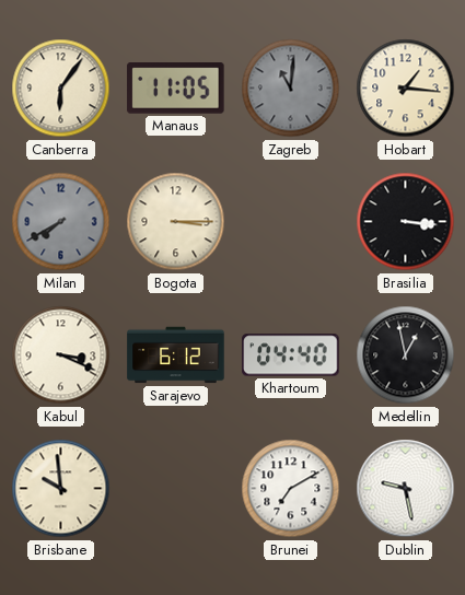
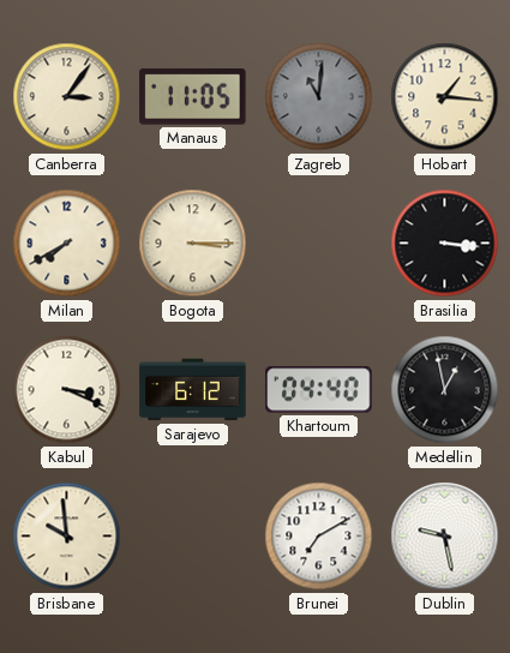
Canberra: 6:06 -> 3:06
Milan dial: grey -> cream
